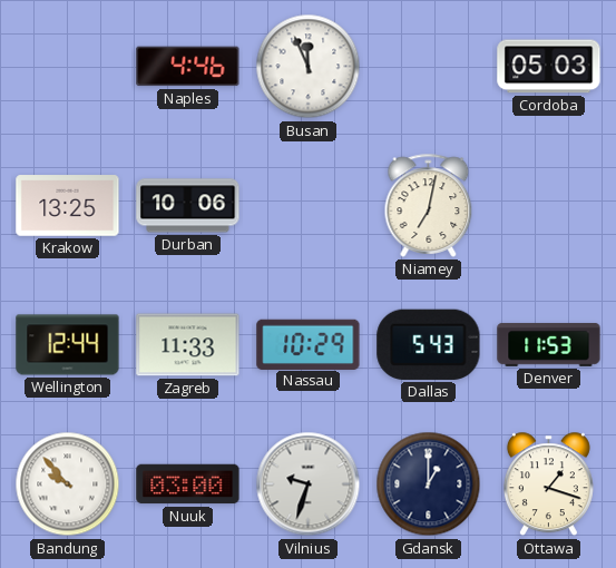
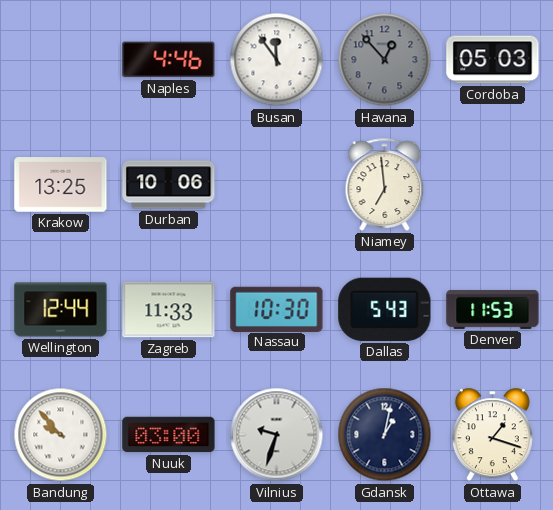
Busan: 11:56 -> 11:54
Havana: none -> 12:53
Niamey: 7:02 -> 6:59
Nassau: 10:29 -> 10:30
Gdansk: 1:00 -> 1:02
